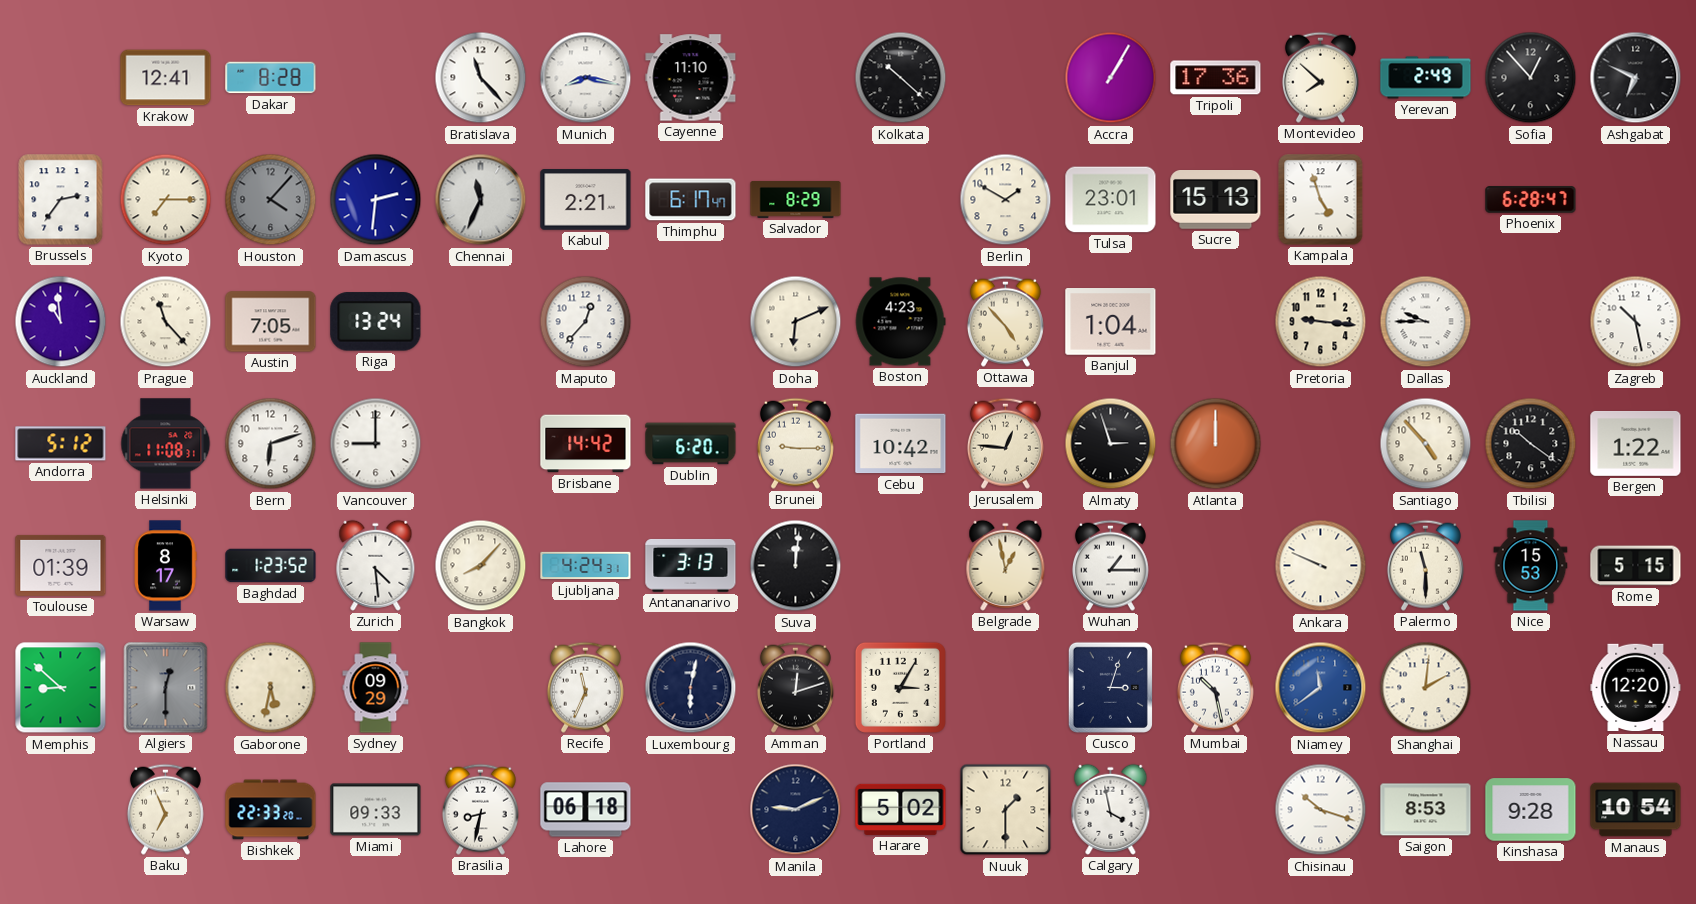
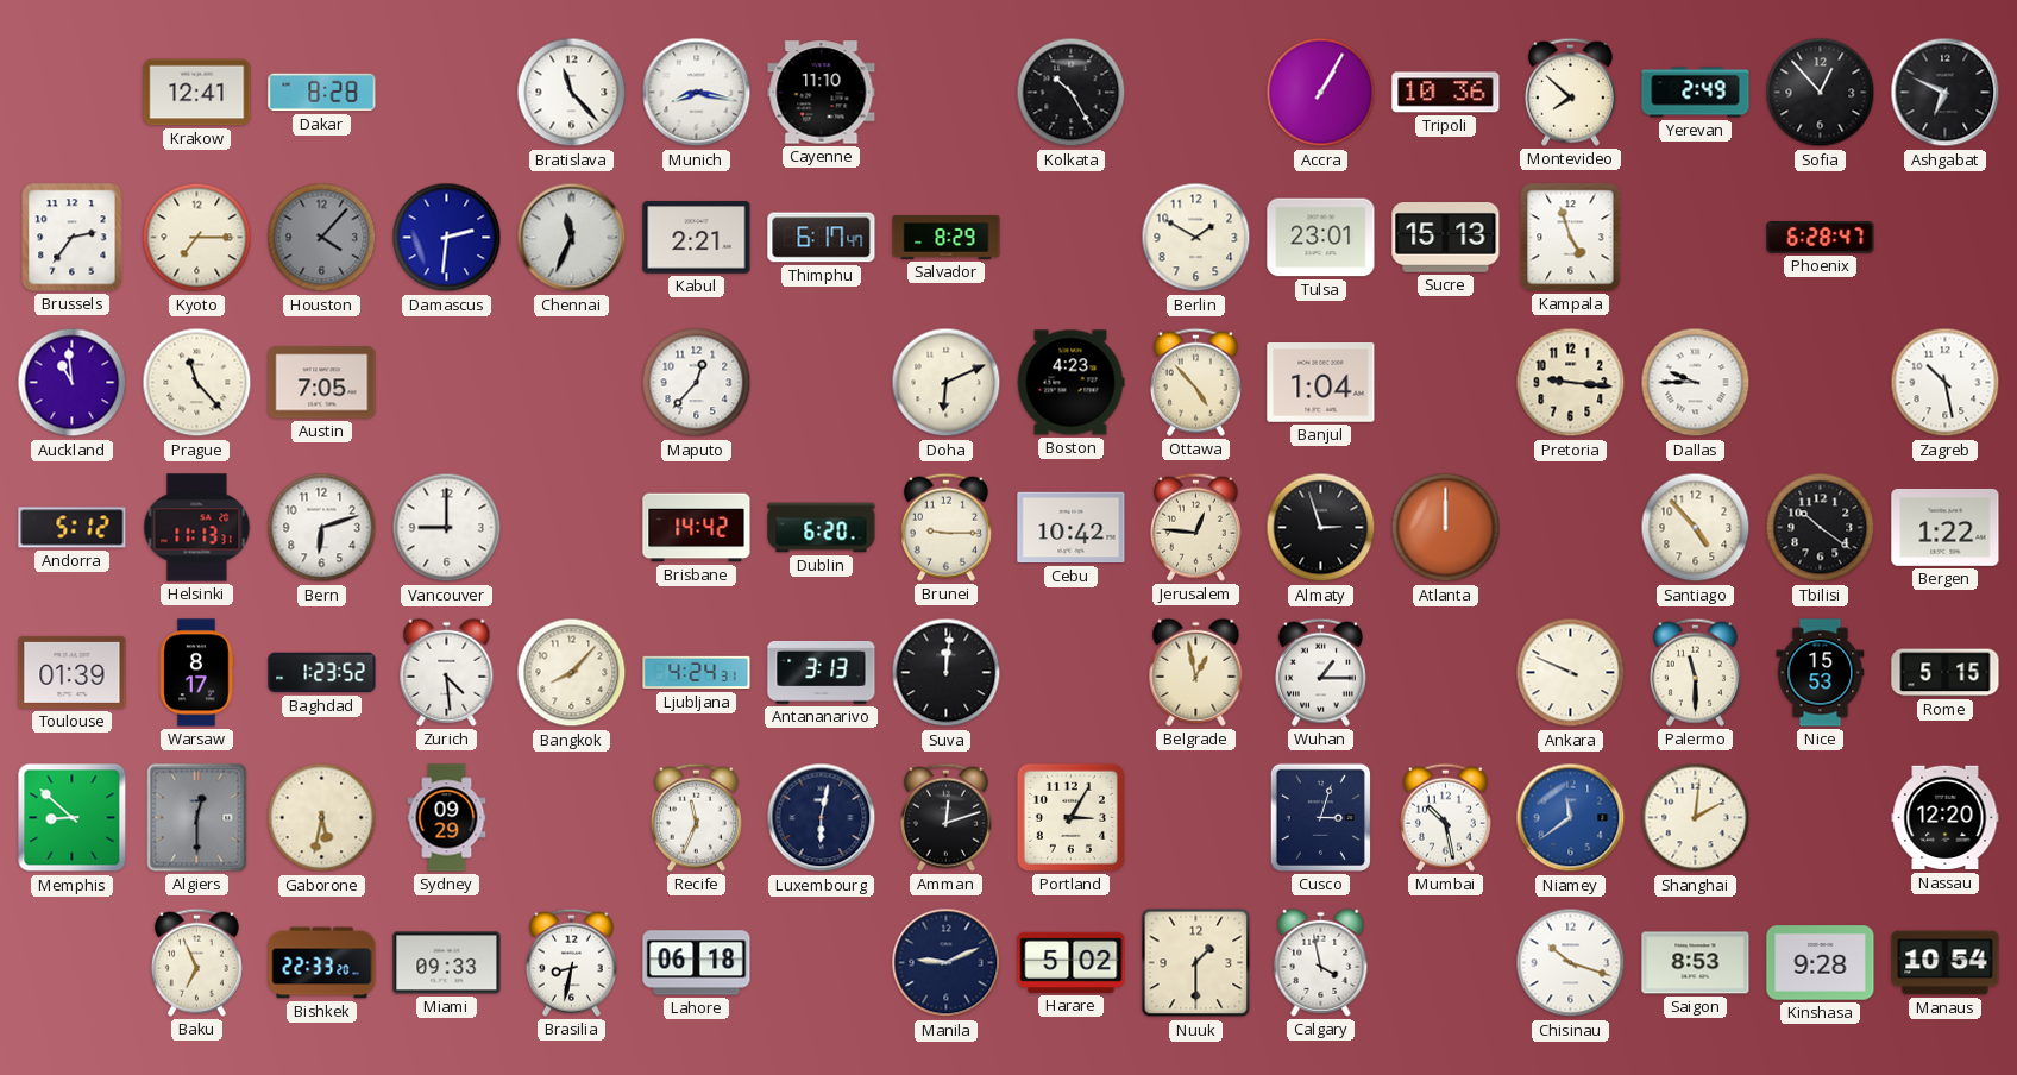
Kolkata: 10:22 -> 10:25
Tripoli: 17:36 -> 10:36
Riga: 13:24 -> none
Helsinki: 11:08 -> 11:13
